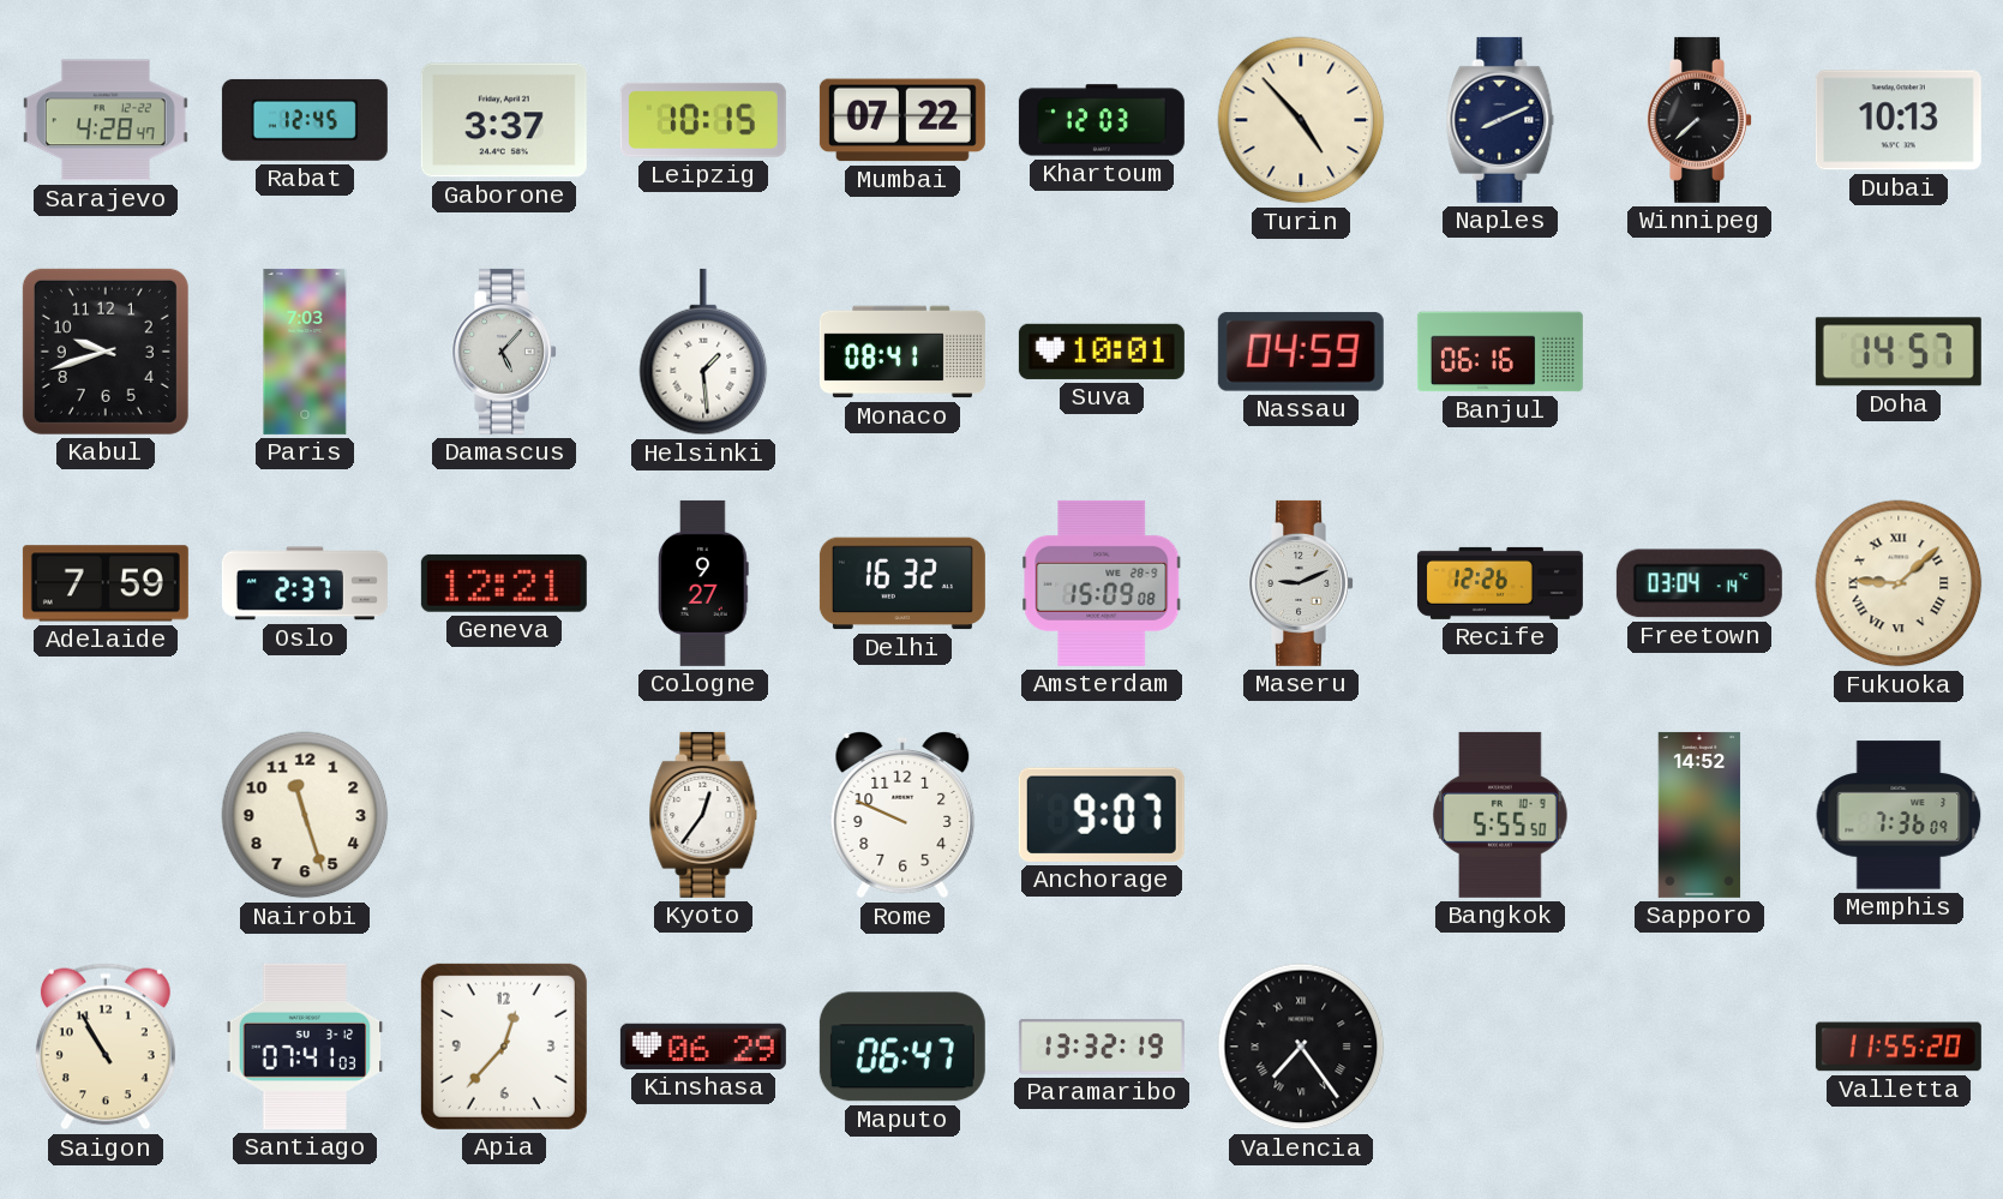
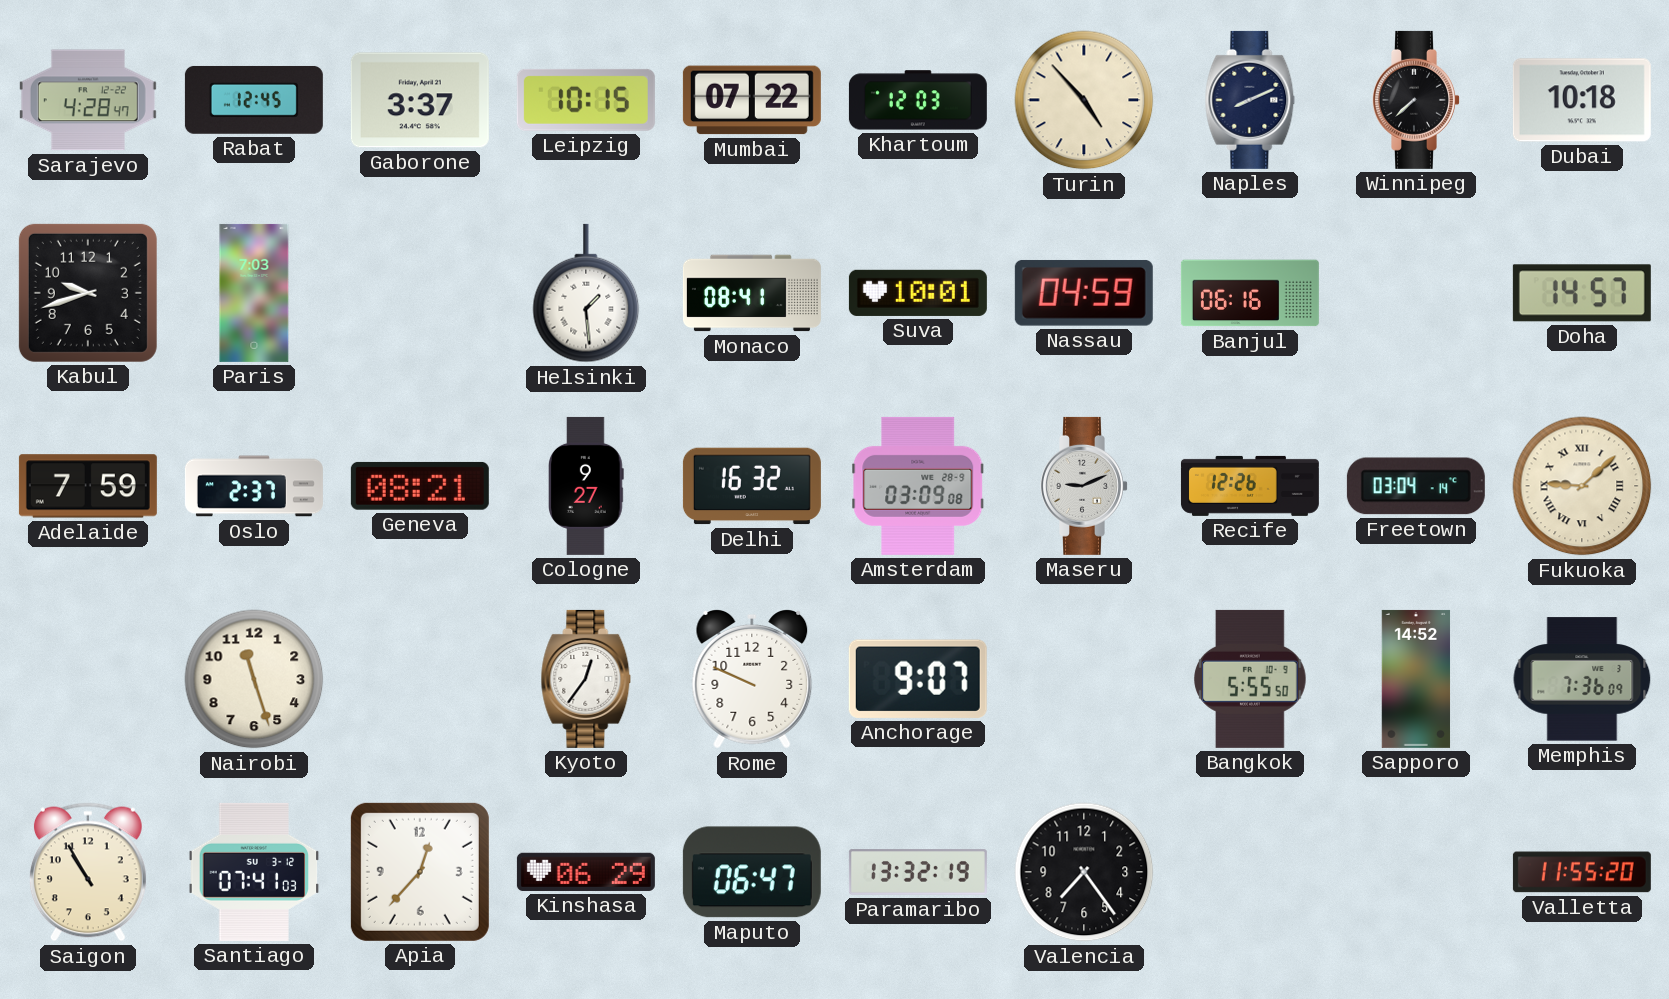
Dubai: 10:13 -> 10:18
Damascus: 5:07 -> none
Geneva: 12:21 -> 08:21
Amsterdam: 15:09 -> 03:09
Valencia numerals: Roman -> Arabic
